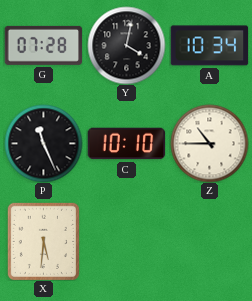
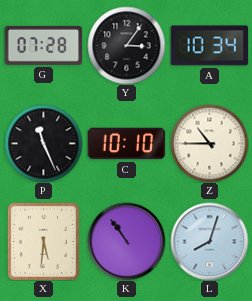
Y: 4:02 -> 3:06
K: none -> 10:54
L: none -> 8:03
